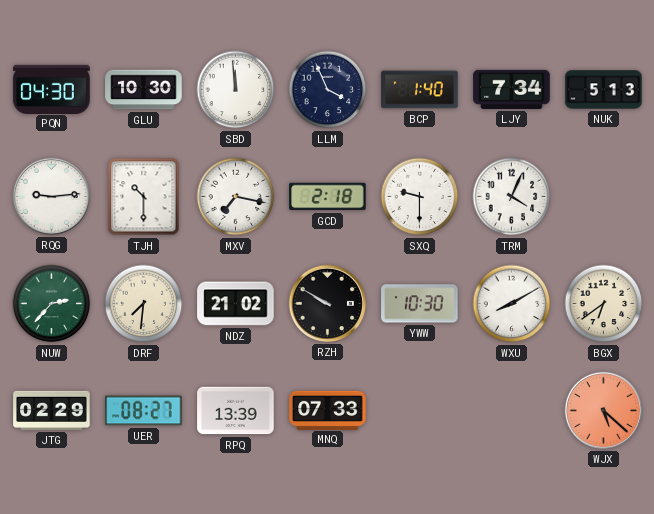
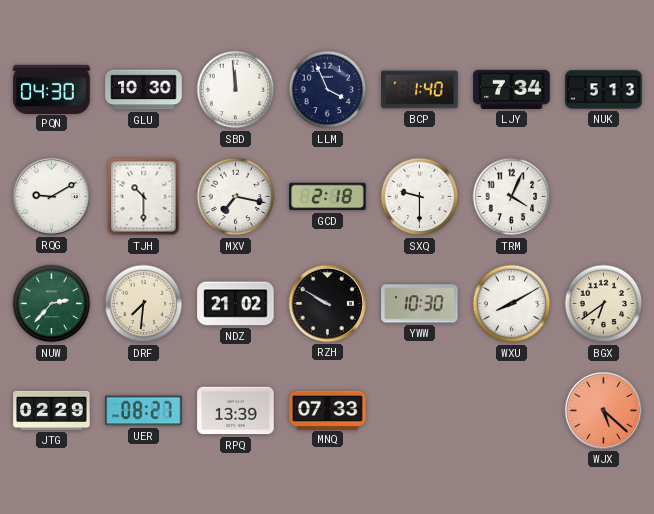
RQG: 9:14 -> 9:10
